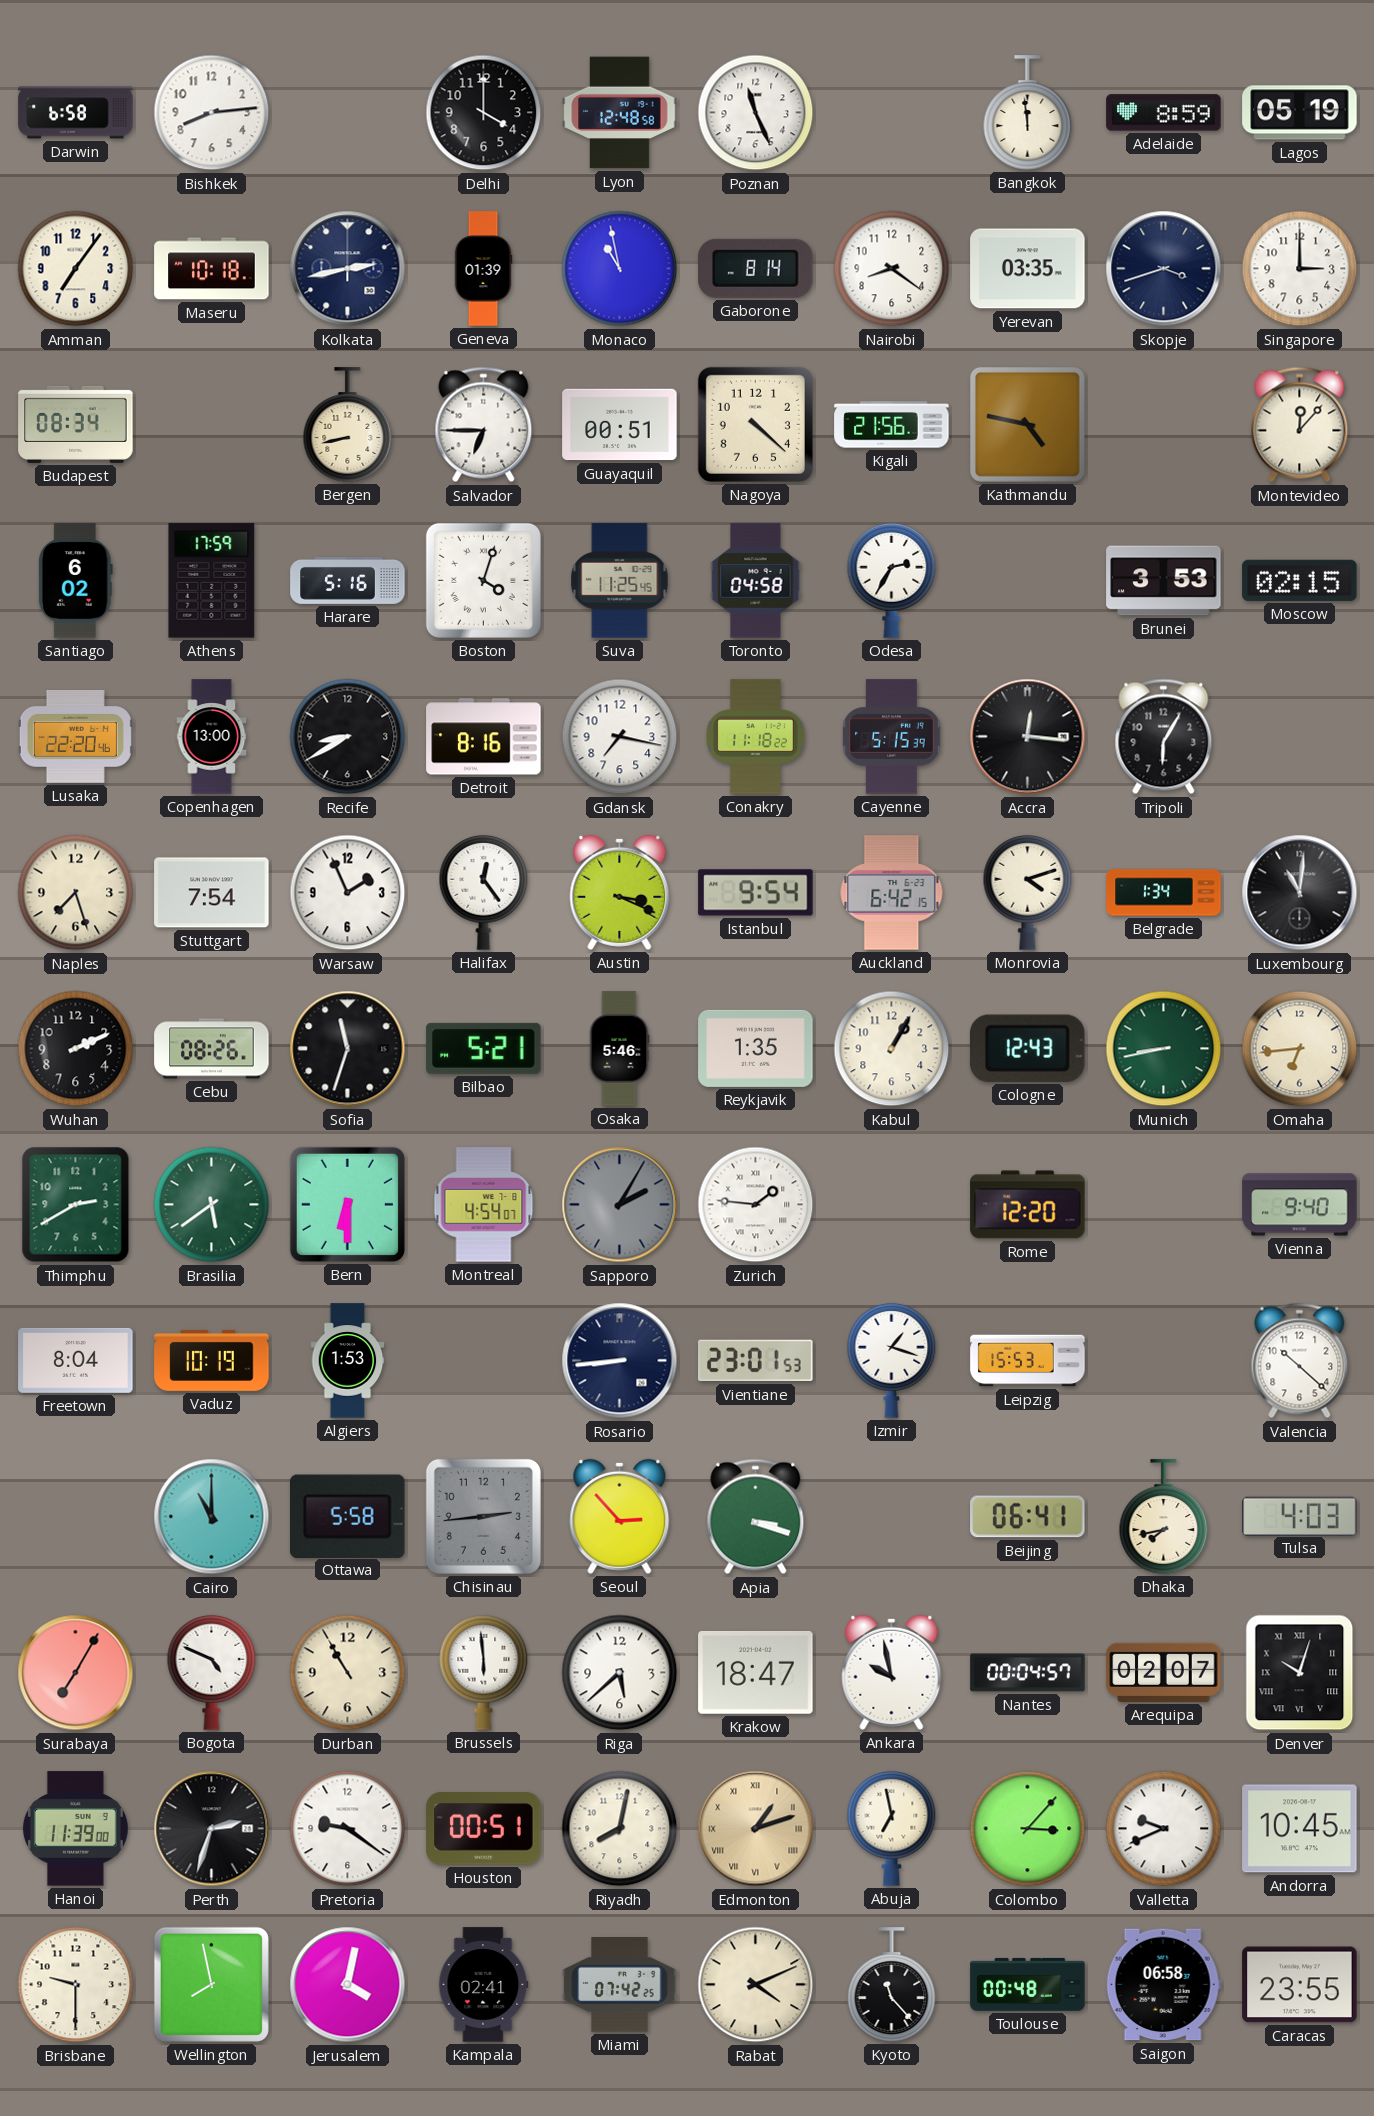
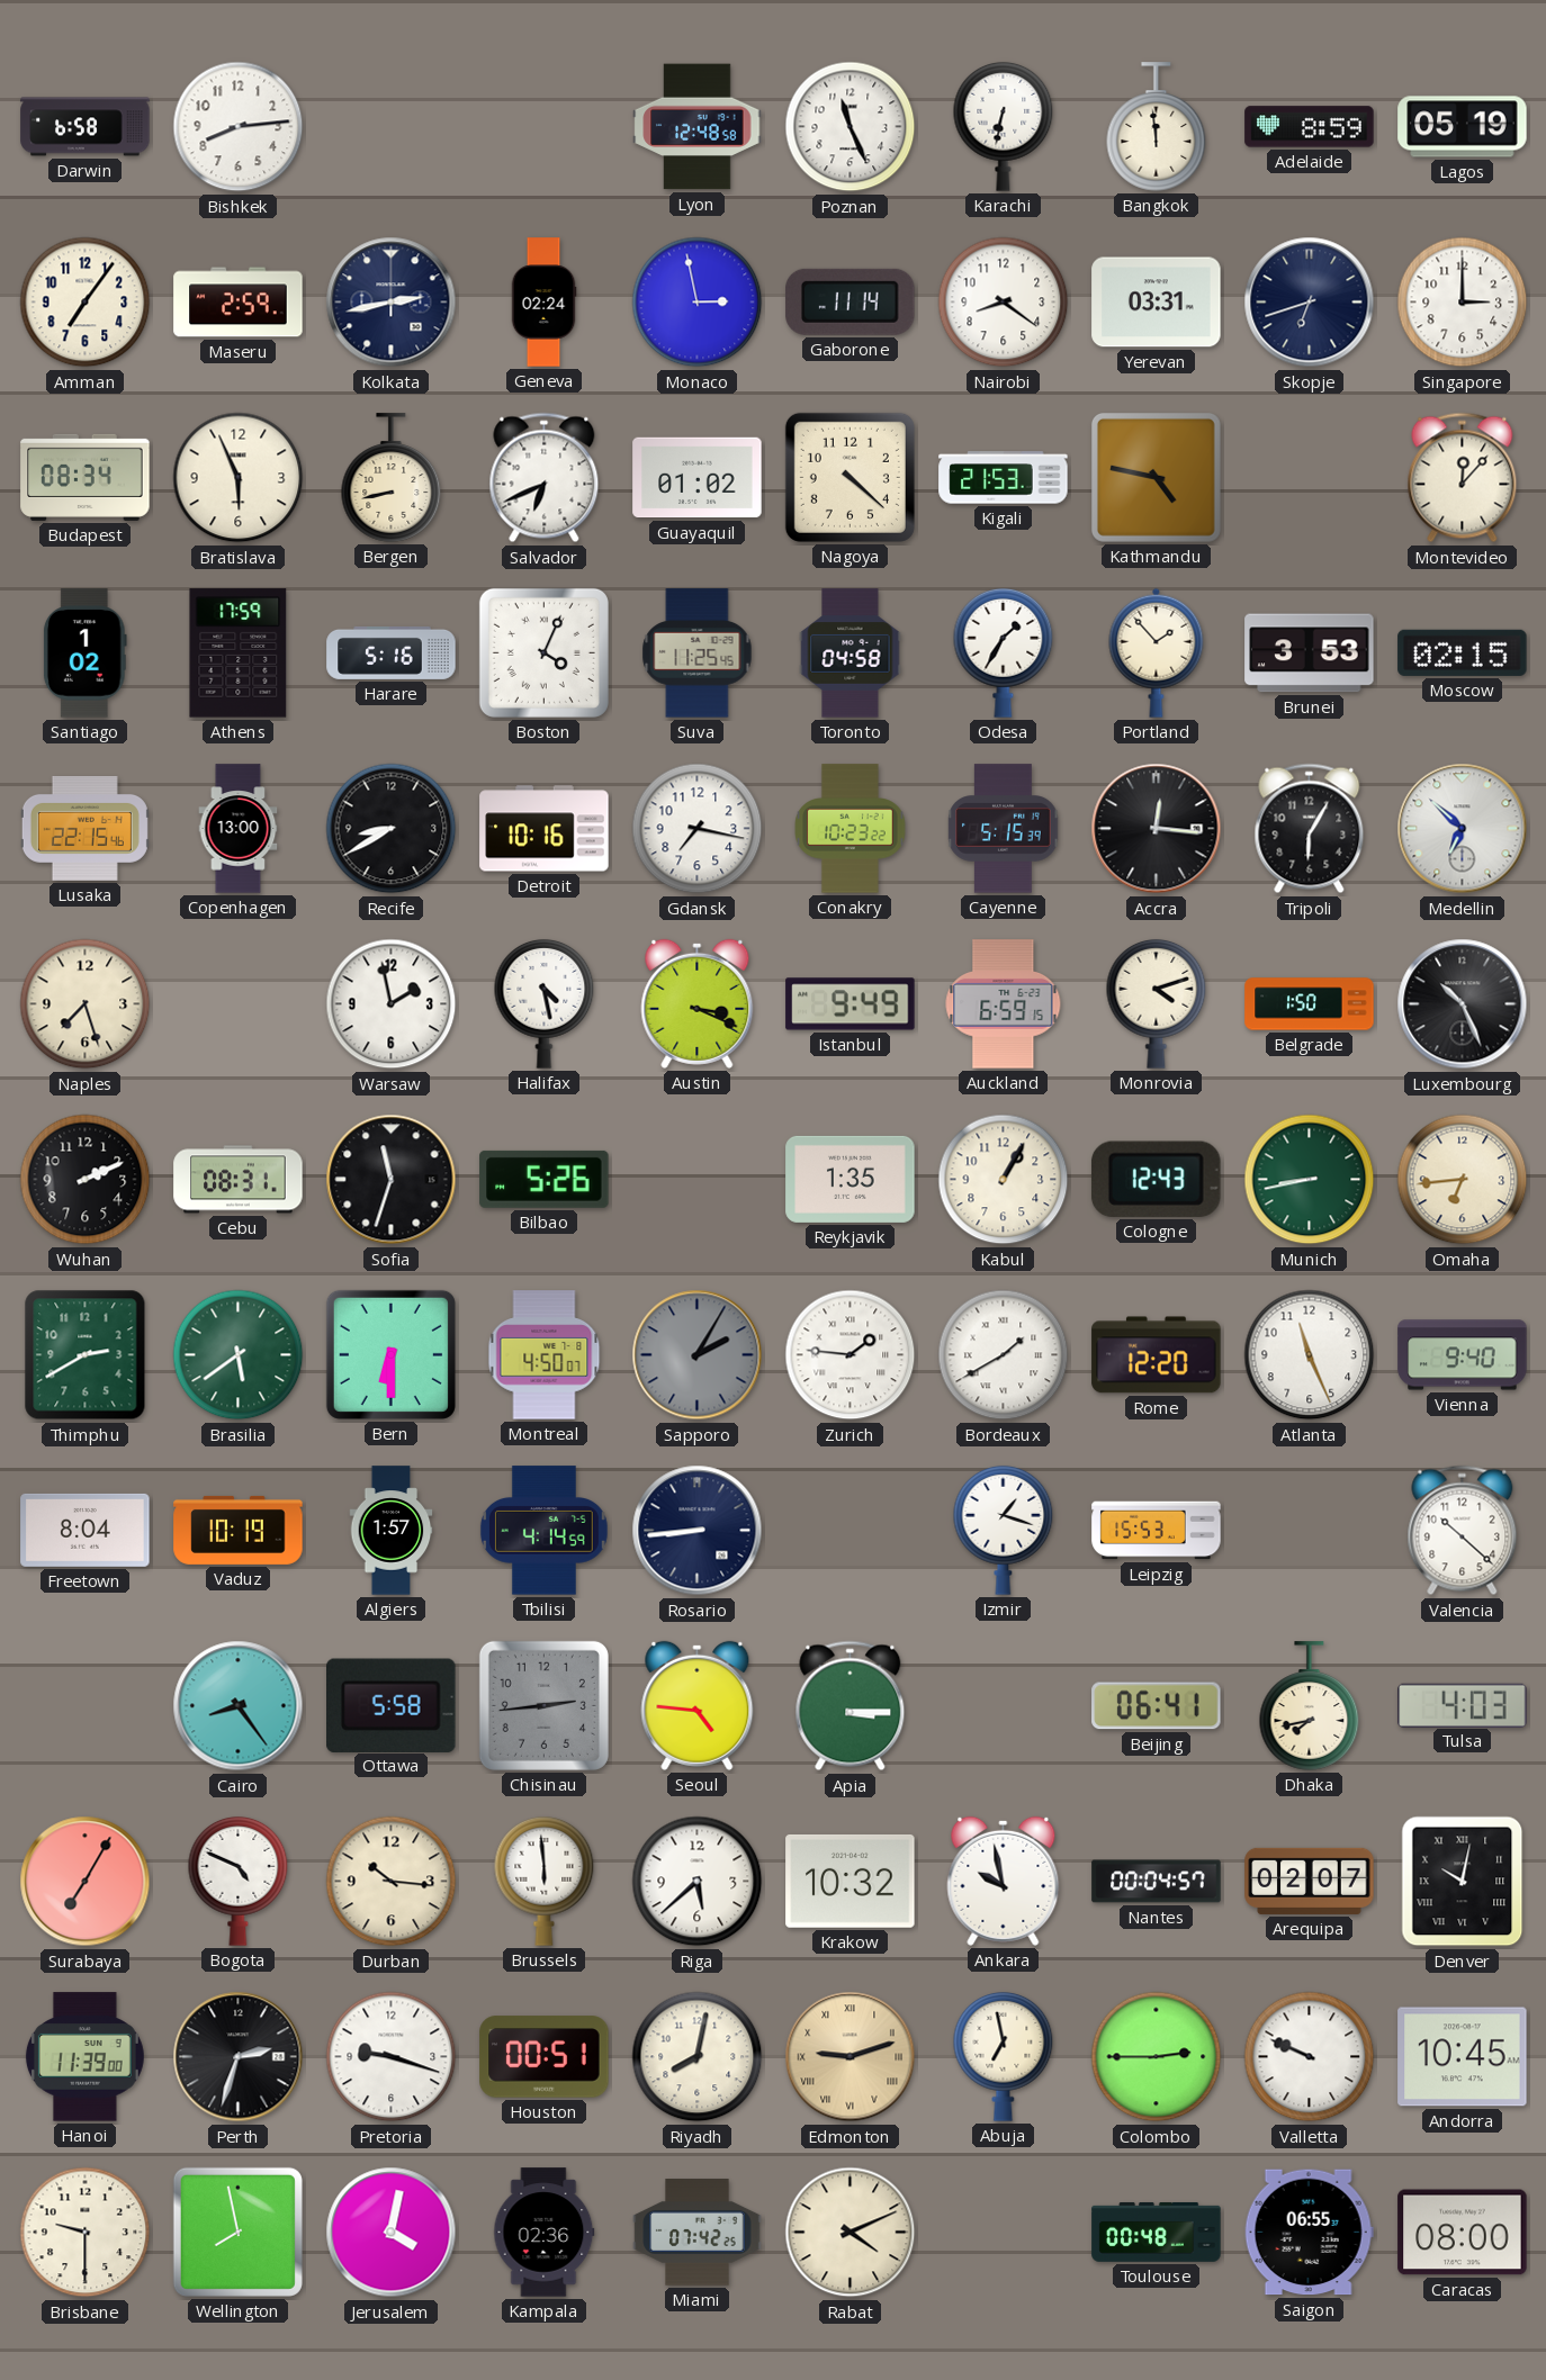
Delhi: 4:00 -> none
Karachi: none -> 6:32
Maseru: 10:18 -> 2:59
Geneva: 01:39 -> 02:24
Monaco: 10:58 -> 2:58
Gaborone: 8:14 -> 11:14
Yerevan: 03:35 -> 03:31
Skopje: 3:42 -> 6:42
Bratislava: none -> 5:56
Salvador: 6:45 -> 6:41
Guayaquil: 00:51 -> 01:02
Kigali: 21:56 -> 21:53
Santiago: 6:02 -> 1:02
Boston: 4:03 -> 4:04
Odesa: 2:35 -> 1:35
Portland: none -> 1:53
Lusaka: 22:20 -> 22:15
Detroit: 8:16 -> 10:16
Conakry: 11:18 -> 10:23
Medellin: none -> 6:52
Stuttgart: 7:54 -> none
Warsaw: 1:56 -> 1:58
Halifax: 12:24 -> 4:28
Istanbul: 9:54 -> 9:49
Auckland: 6:42 -> 6:59
Belgrade: 1:34 -> 1:50
Luxembourg: 11:01 -> 10:26
Cebu: 08:26 -> 08:31
Bilbao: 5:21 -> 5:26
Osaka: 5:46 -> none
Montreal: 4:54 -> 4:50
Bordeaux: none -> 1:40
Atlanta: none -> 11:26
Algiers: 1:53 -> 1:57
Tbilisi: none -> 4:14
Vientiane: 23:01 -> none
Cairo: 11:00 -> 8:24
Seoul: 2:53 -> 4:46
Apia: 3:18 -> 3:15
Durban: 10:55 -> 10:16
Krakow: 18:47 -> 10:32
Denver: 10:03 -> 10:02
Pretoria: 9:21 -> 9:18
Edmonton: 1:12 -> 9:12
Colombo: 3:07 -> 2:45
Valletta: 9:41 -> 9:49
Kampala: 02:41 -> 02:36
Kyoto: 11:23 -> none
Saigon: 06:58 -> 06:55
Caracas: 23:55 -> 08:00
